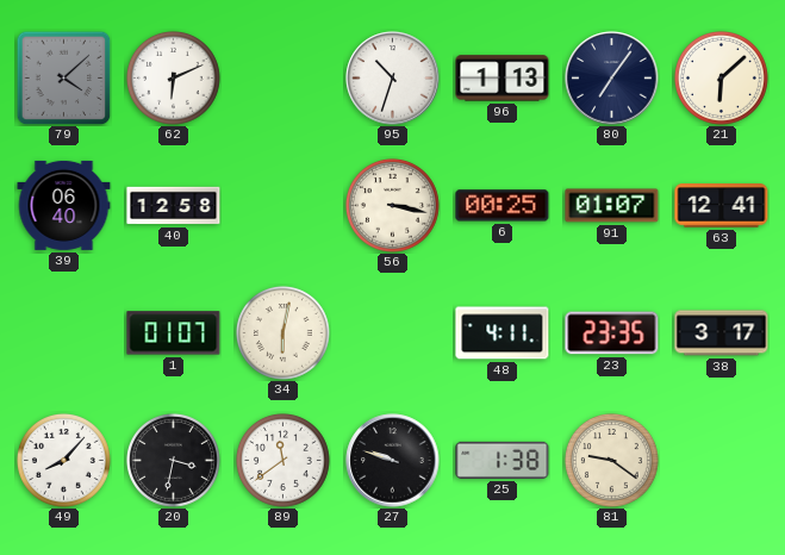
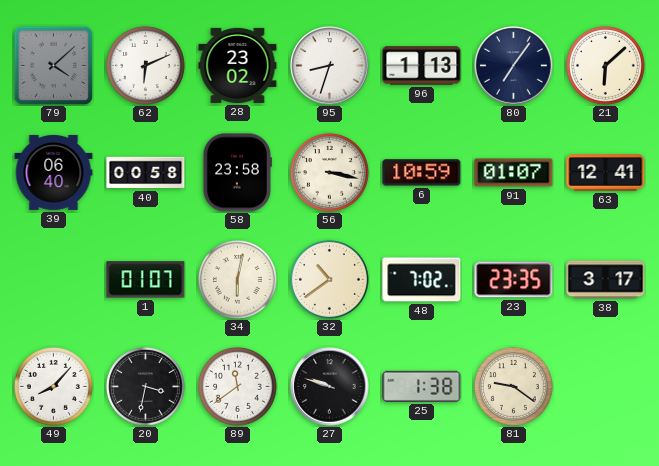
28: none -> 23:02
95: 10:33 -> 8:33
40: 12:58 -> 00:58
58: none -> 23:58
6: 00:25 -> 10:59
32: none -> 10:39
48: 4:11 -> 7:02
